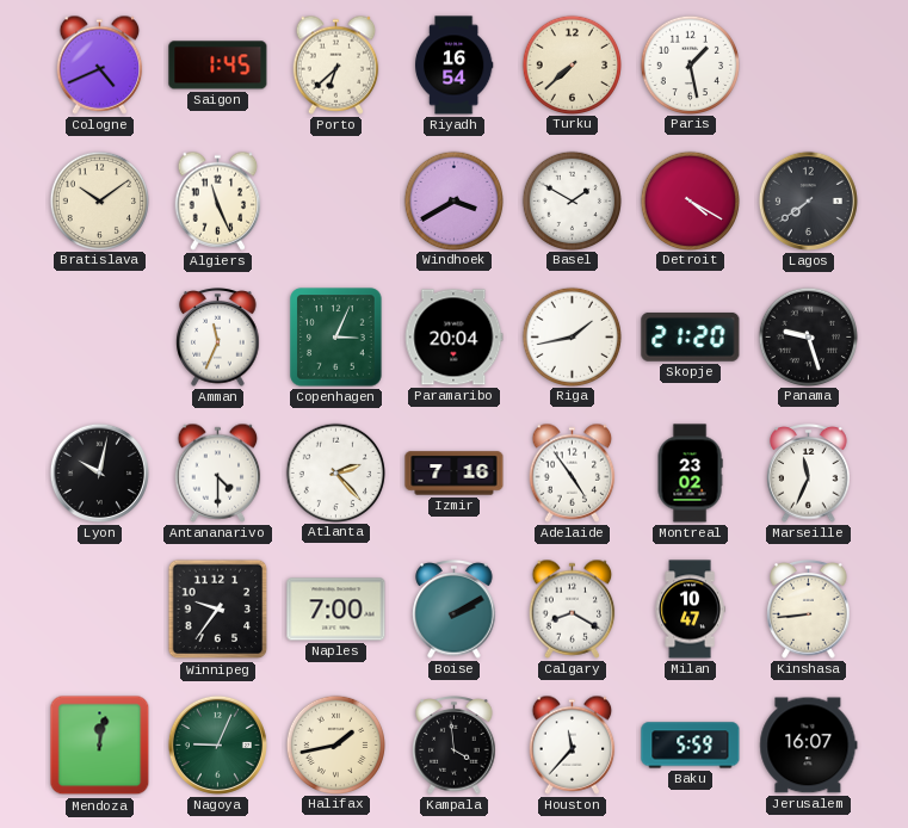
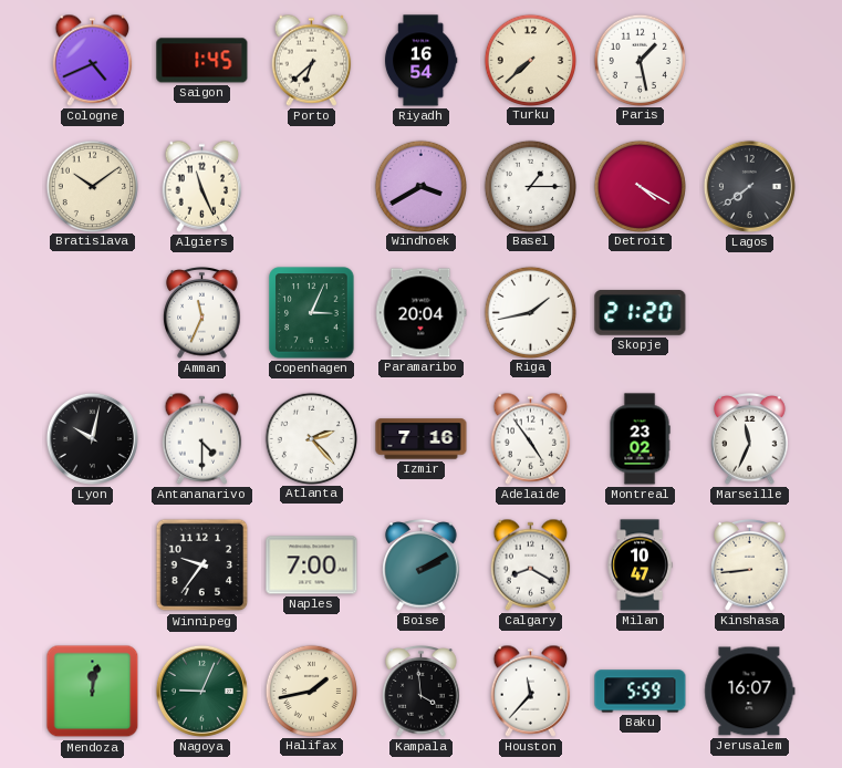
Basel: 1:50 -> 1:15
Panama: 9:27 -> none
